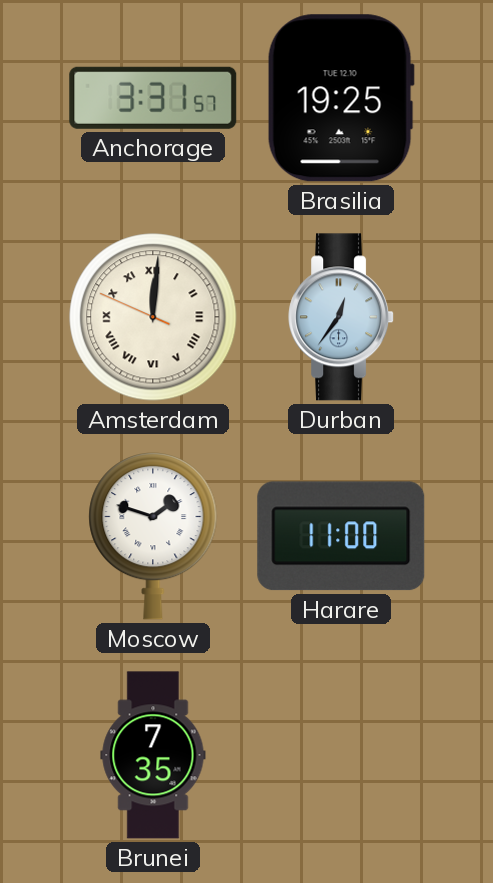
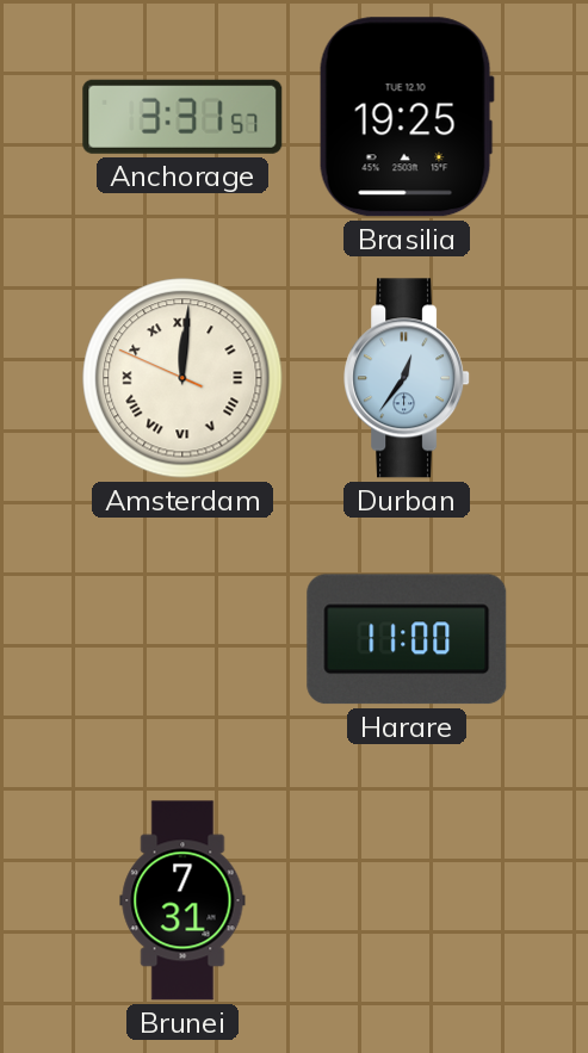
Moscow: 1:48 -> none
Brunei: 7:35 -> 7:31
